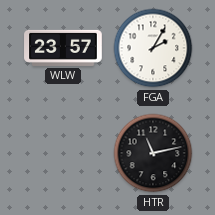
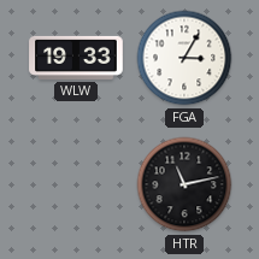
WLW: 23:57 -> 19:33
FGA: 2:05 -> 3:05
